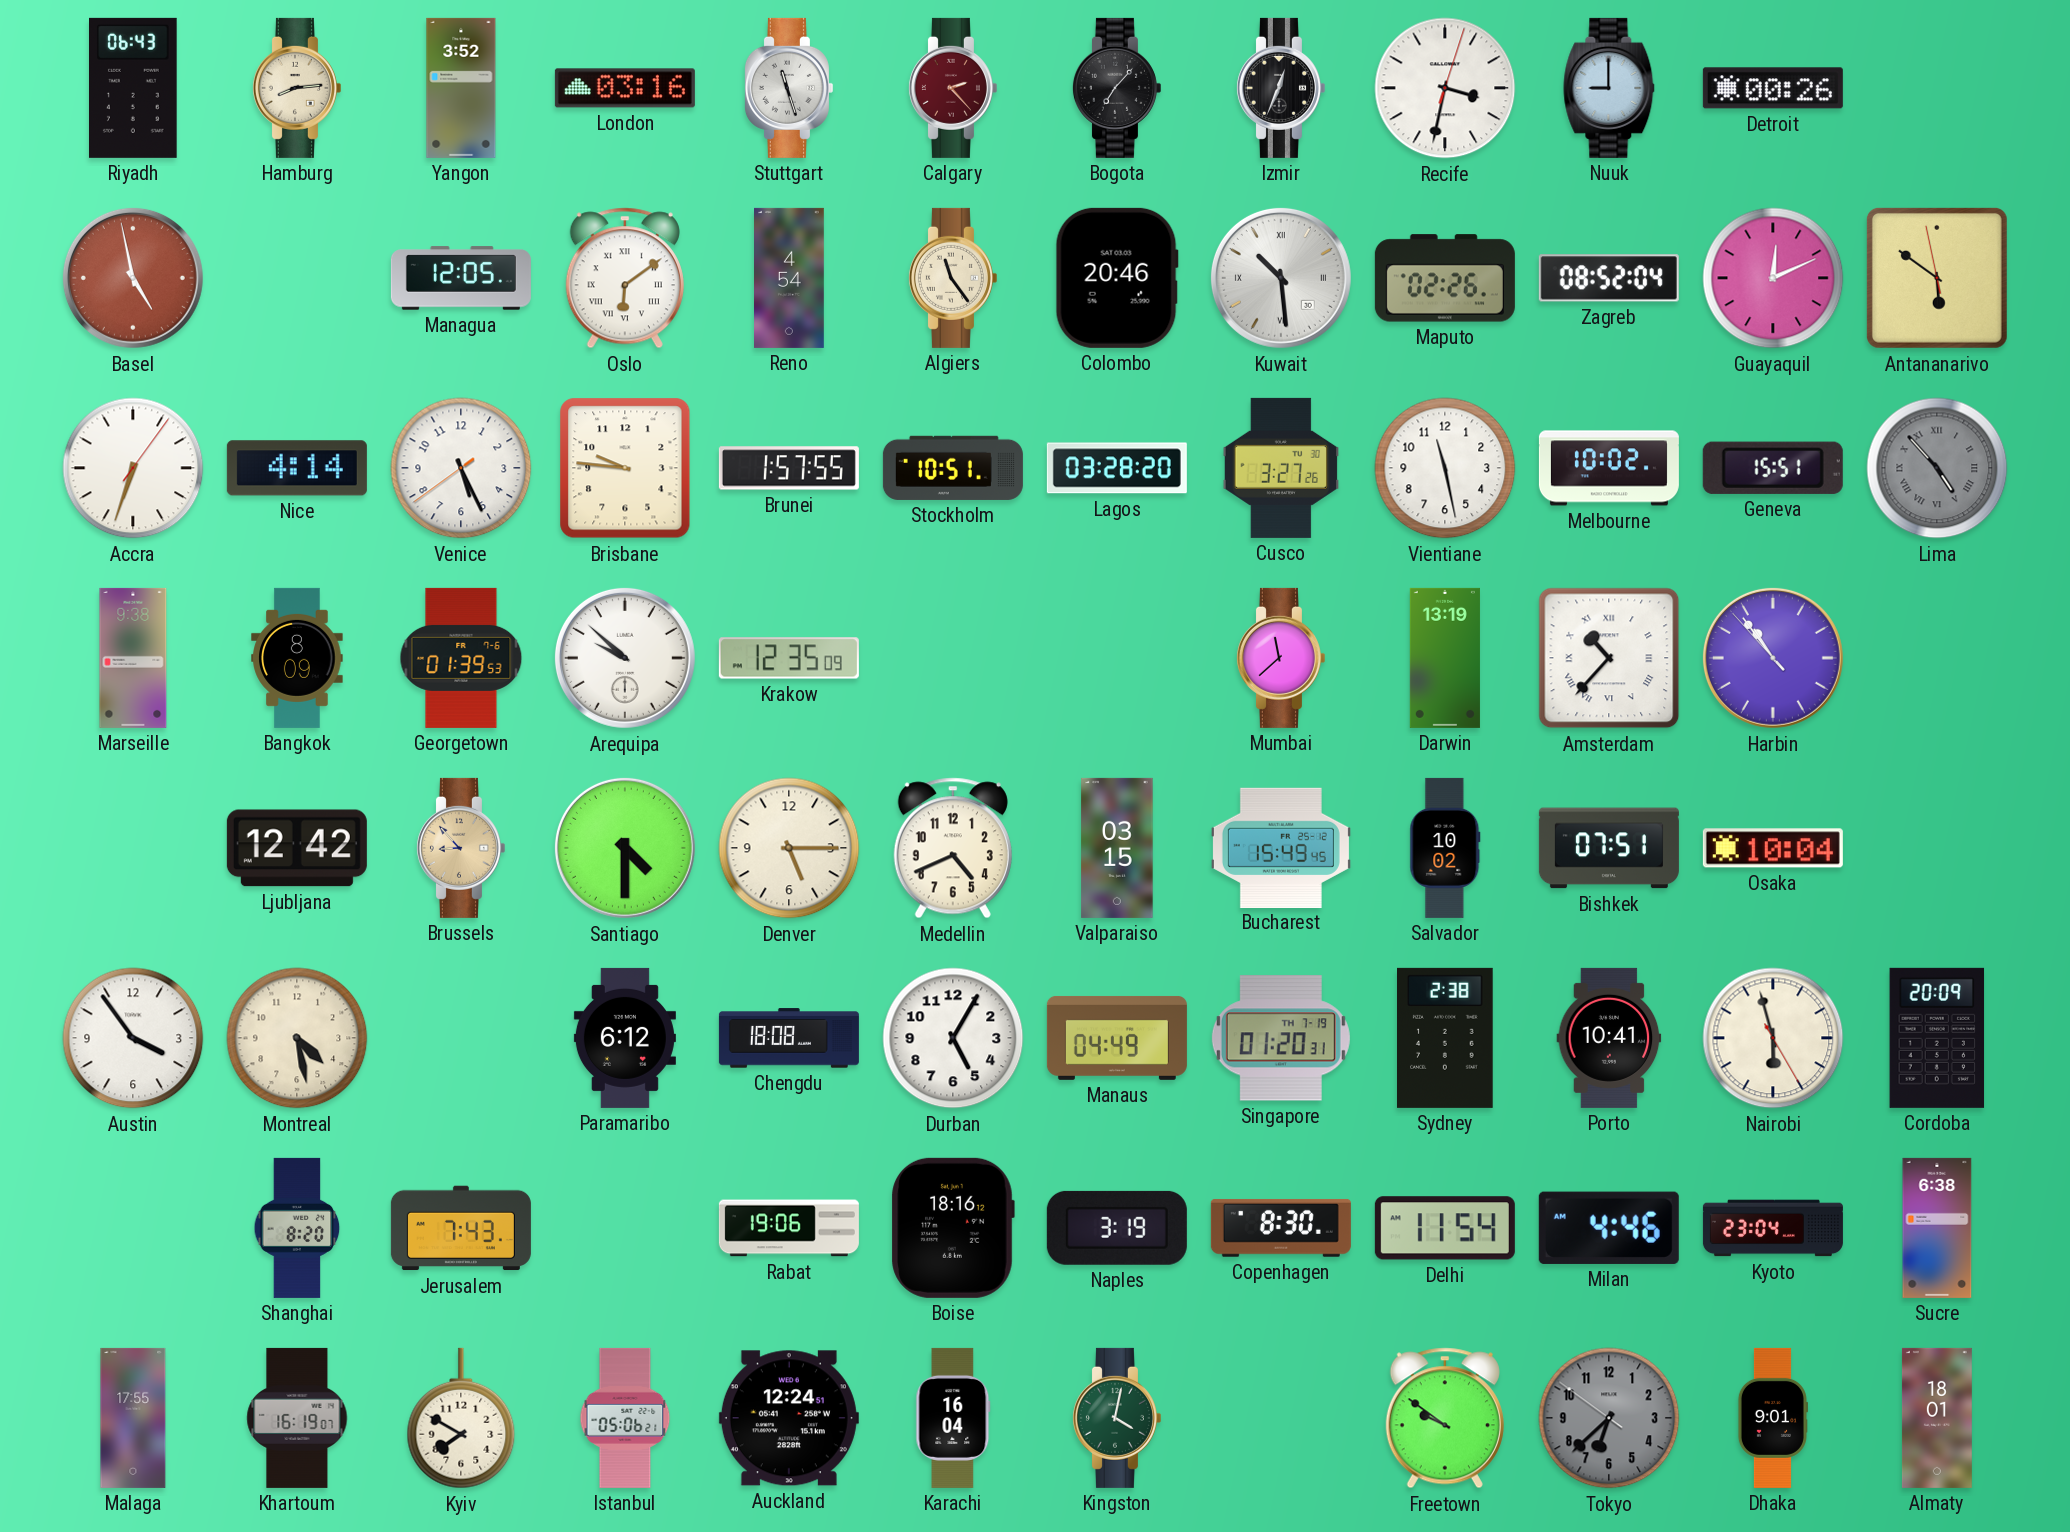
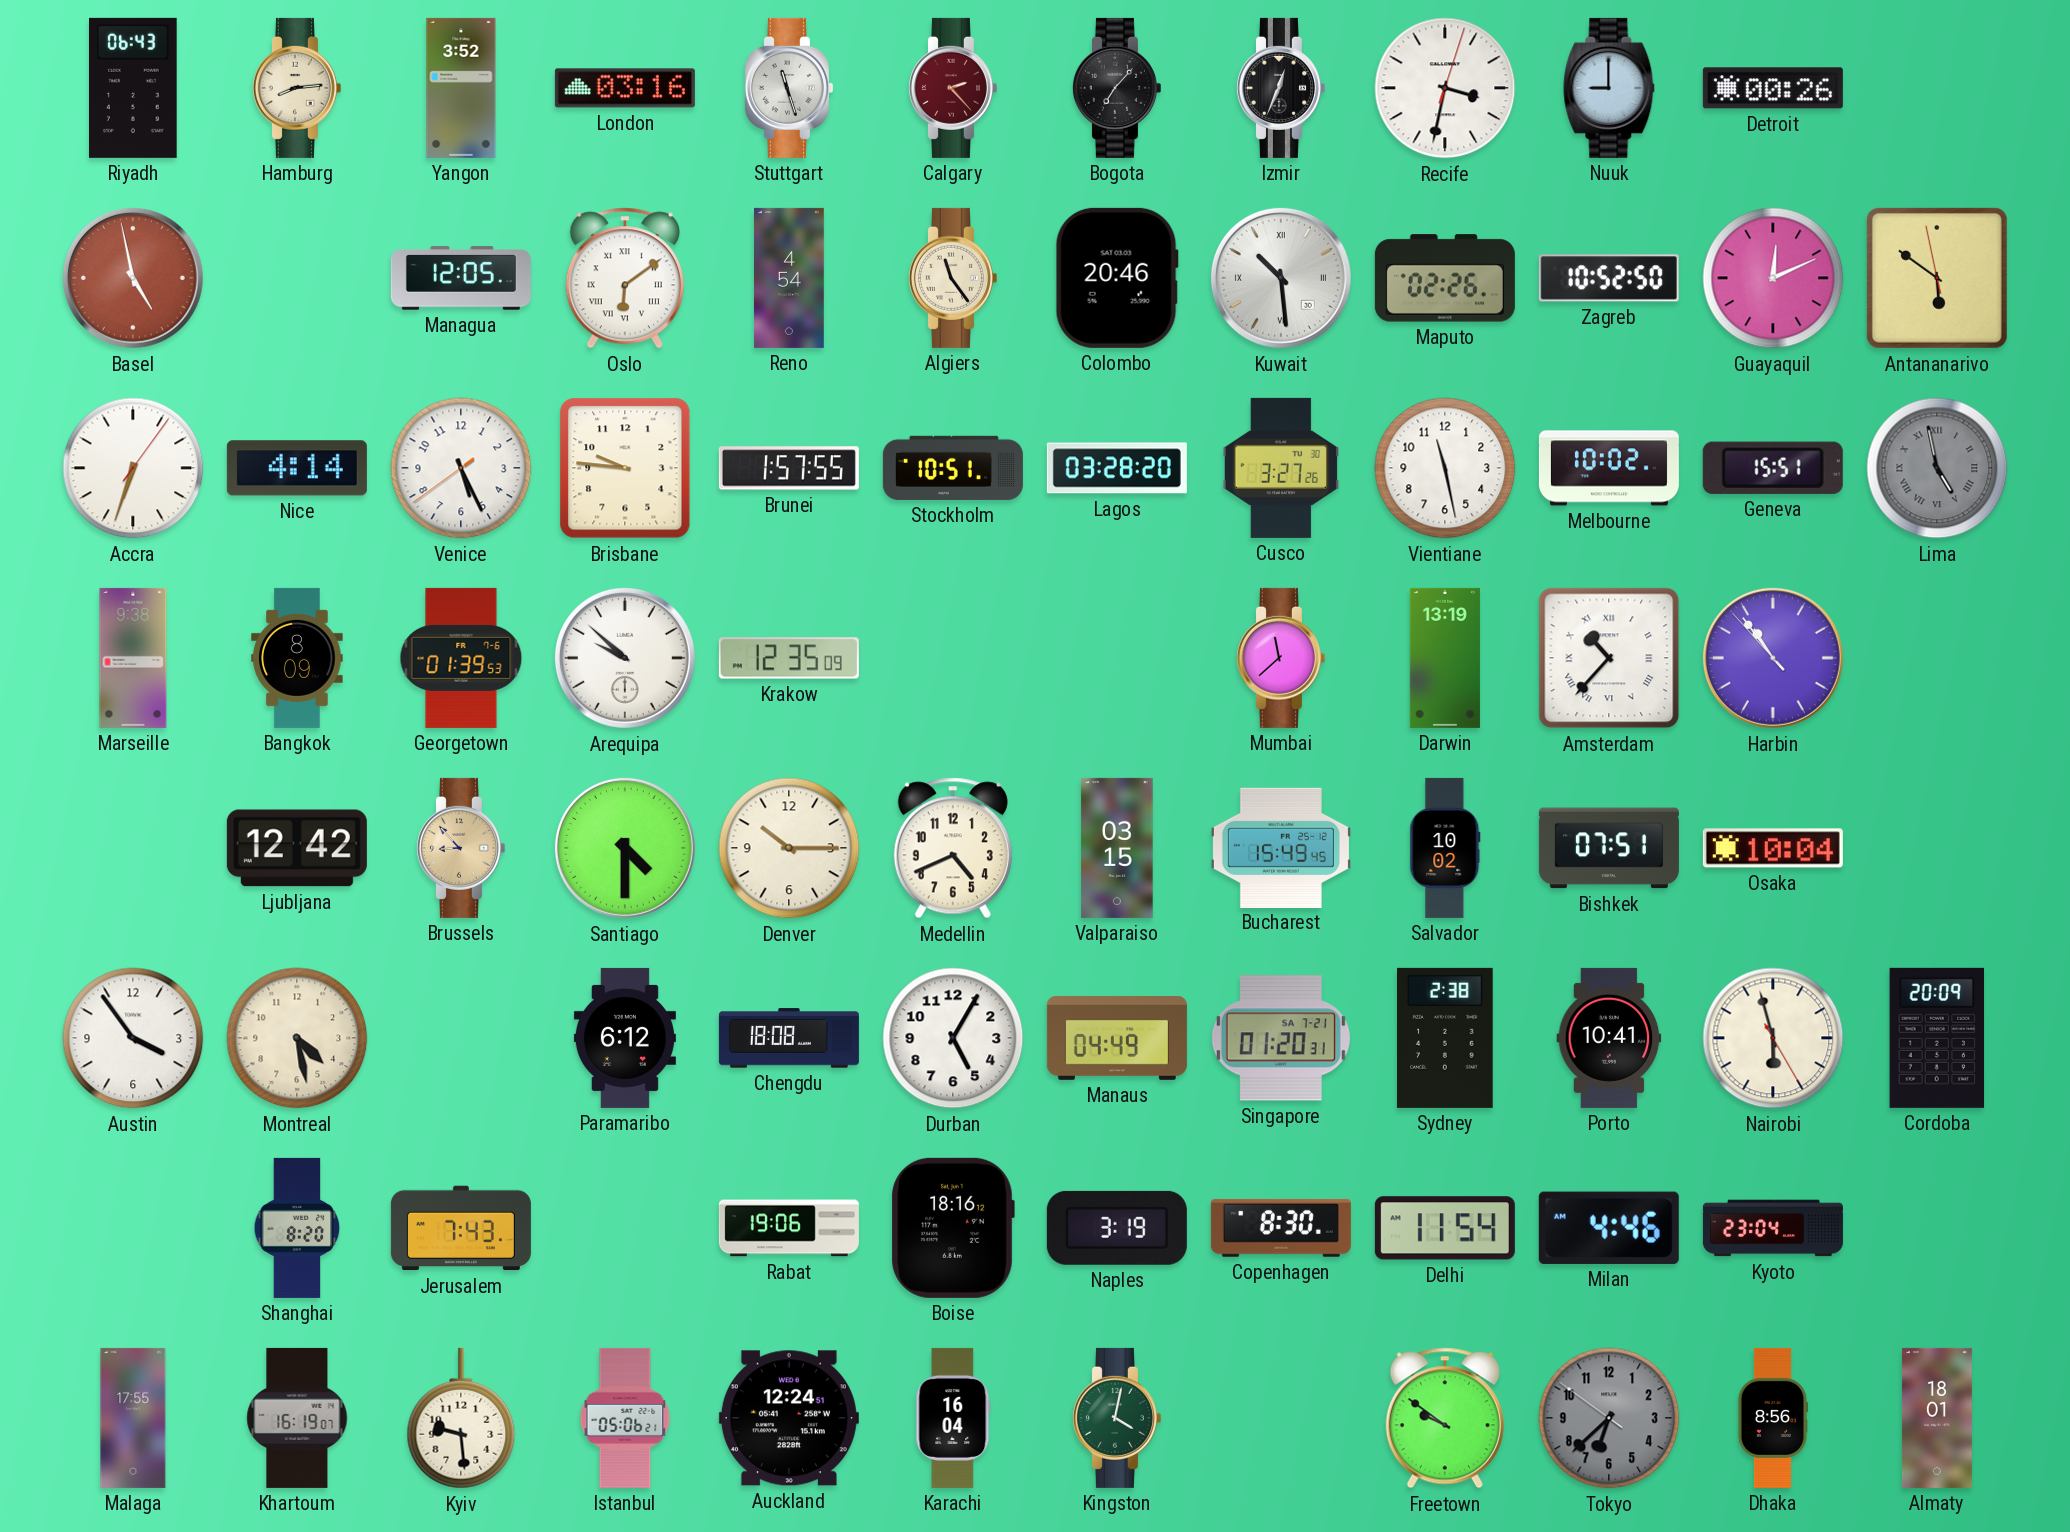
Zagreb: 08:52 -> 10:52
Lima: 4:53 -> 4:58
Denver: 5:15 -> 10:15
Singapore date: TH 7-19 -> SA 7-21
Sucre: 6:38 -> none
Kyiv: 7:50 -> 9:29
Dhaka: 9:01 -> 8:56
